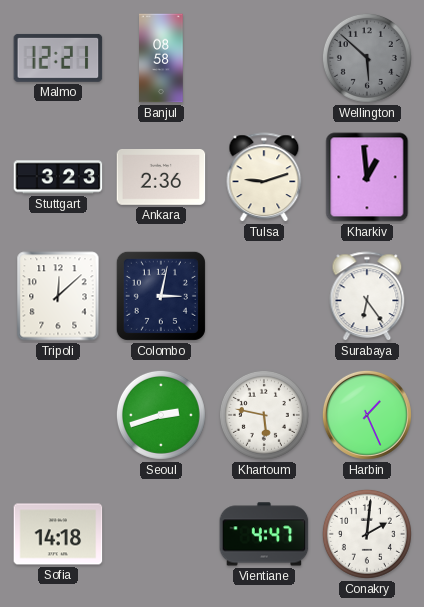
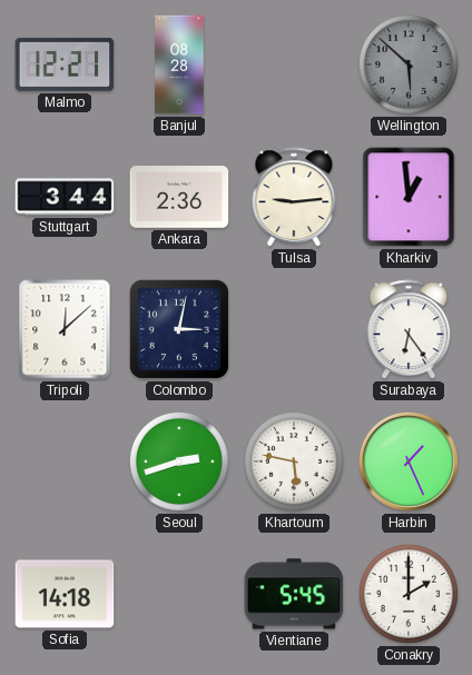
Banjul: 08:58 -> 08:28
Stuttgart: 3:23 -> 3:44
Tulsa: 9:12 -> 9:14
Vientiane: 4:47 -> 5:45
Conakry: 2:01 -> 2:00
